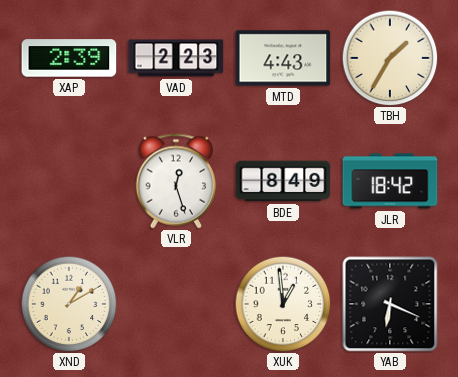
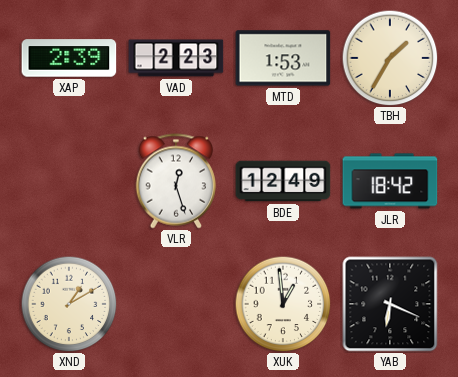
MTD: 4:43 -> 1:53
BDE: 8:49 -> 12:49
